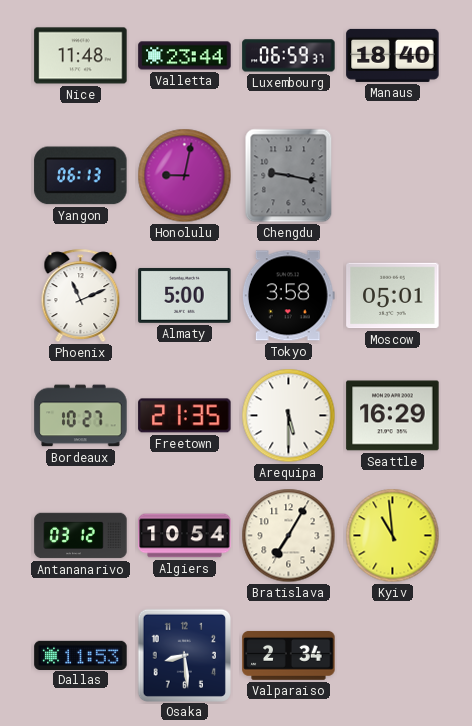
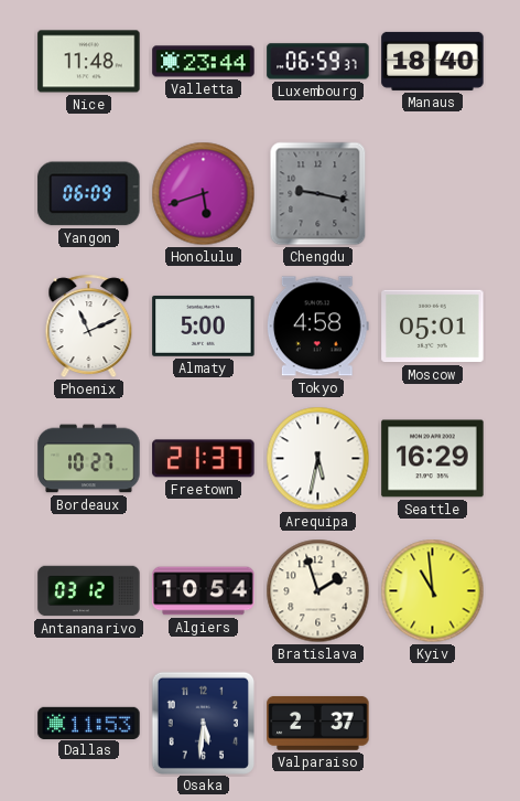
Yangon: 06:13 -> 06:09
Honolulu: 9:02 -> 5:42
Tokyo: 3:58 -> 4:58
Freetown: 21:35 -> 21:37
Arequipa: 5:30 -> 5:32
Bratislava: 7:05 -> 1:57
Osaka: 8:29 -> 5:31
Valparaiso: 2:34 -> 2:37
